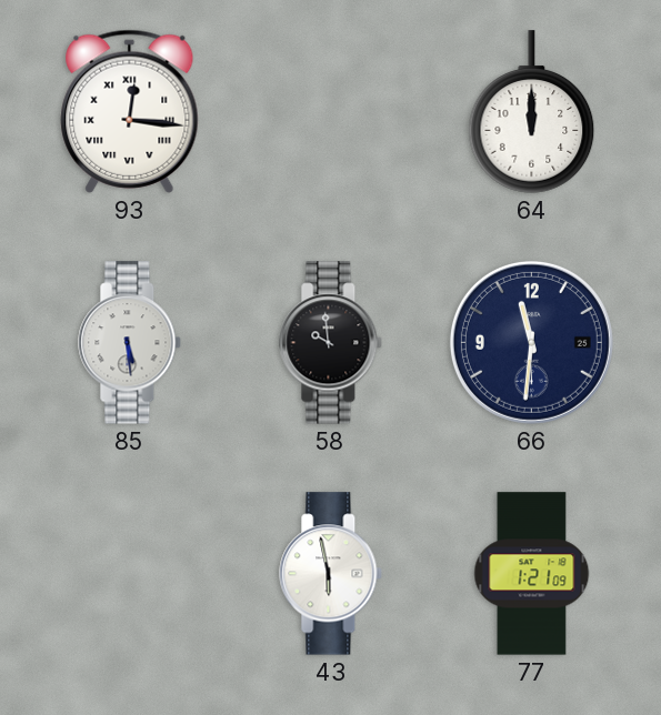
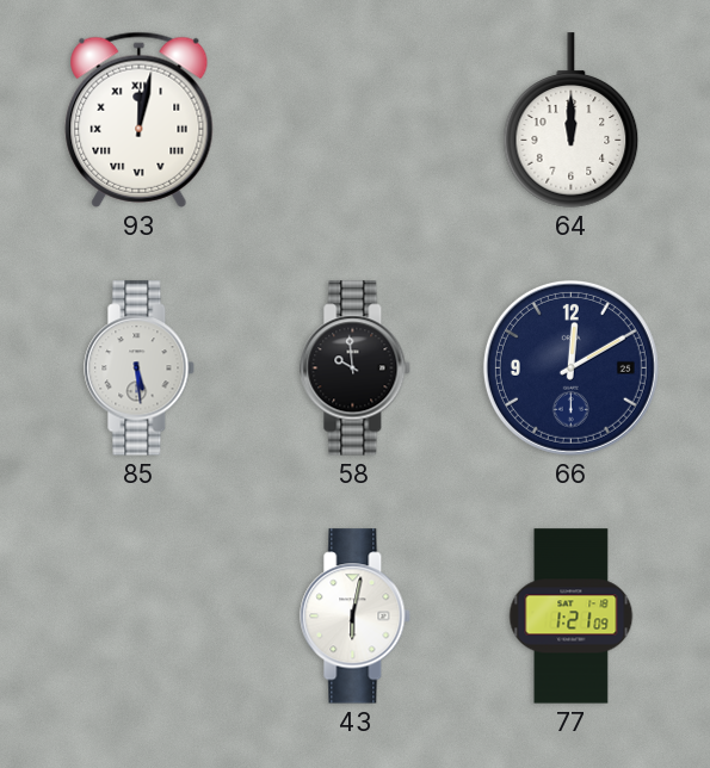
93: 12:16 -> 12:02
66: 11:31 -> 12:10
43: 5:58 -> 6:02
